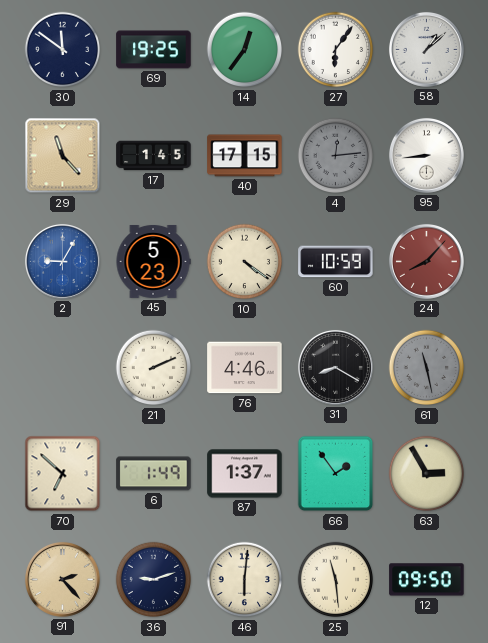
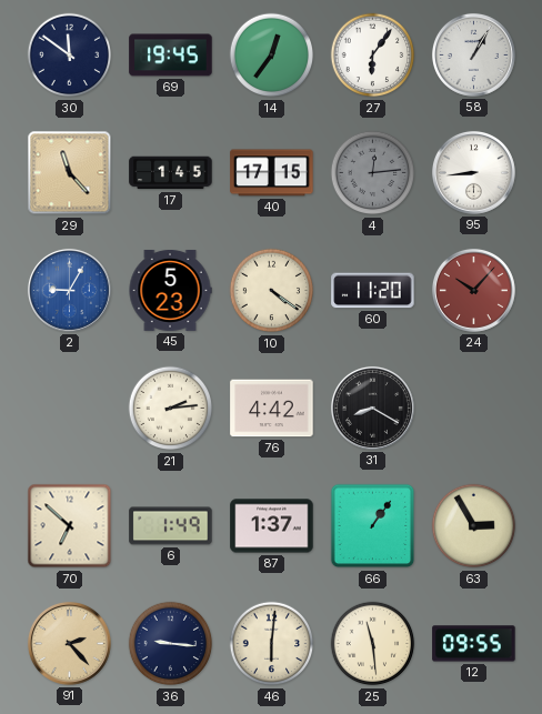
69: 19:25 -> 19:45
58: 1:08 -> 1:05
60: 10:59 -> 11:20
24: 8:07 -> 10:07
21: 2:11 -> 2:14
76: 4:46 -> 4:42
61: 11:28 -> none
66: 1:54 -> 1:06
36: 9:12 -> 9:16
12: 09:50 -> 09:55
